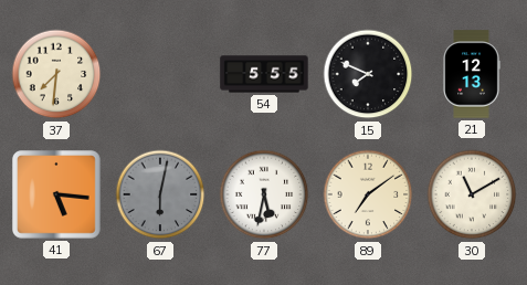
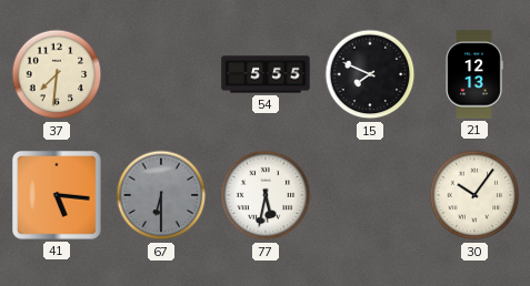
67: 6:02 -> 6:30
89: 7:09 -> none
30: 11:10 -> 10:06
